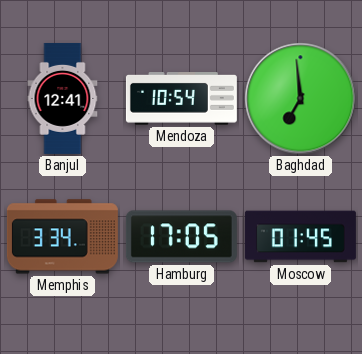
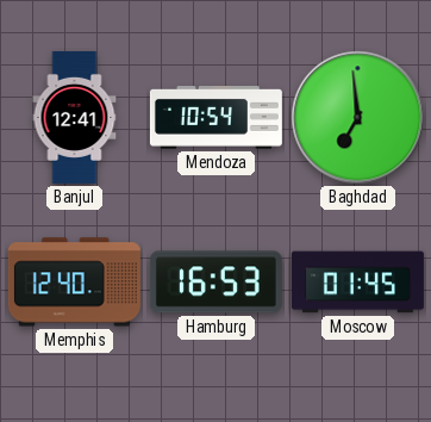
Memphis: 3:34 -> 12:40
Hamburg: 17:05 -> 16:53
